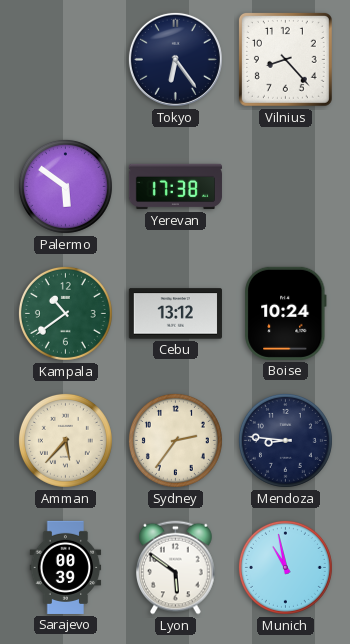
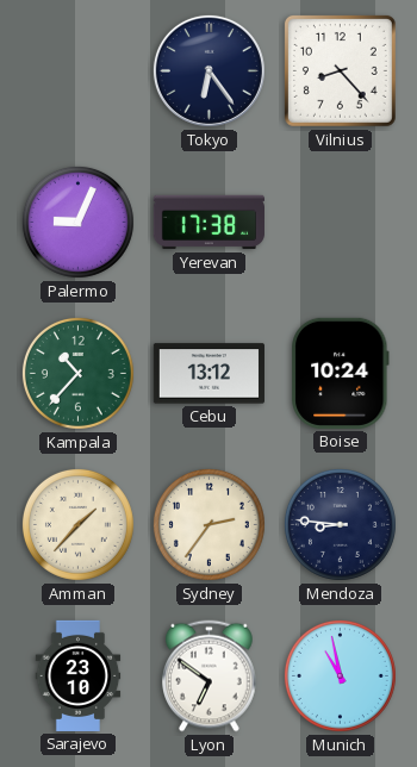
Palermo: 5:51 -> 9:04
Kampala: 10:39 -> 10:37
Amman: 5:37 -> 1:37
Sarajevo: 00:39 -> 23:10
Lyon: 5:51 -> 6:51
